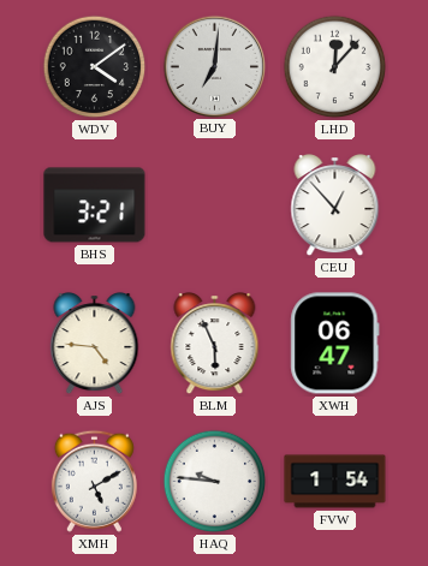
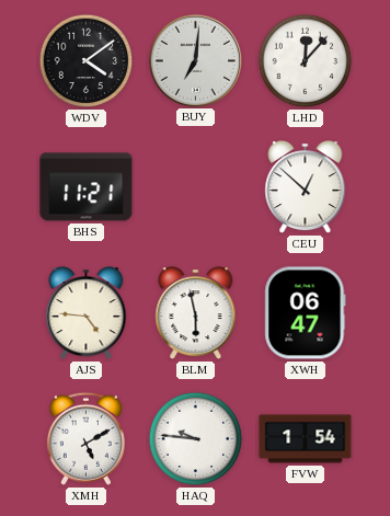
BHS: 3:21 -> 11:21
CEU: 12:53 -> 12:52
BLM: 5:56 -> 5:58
